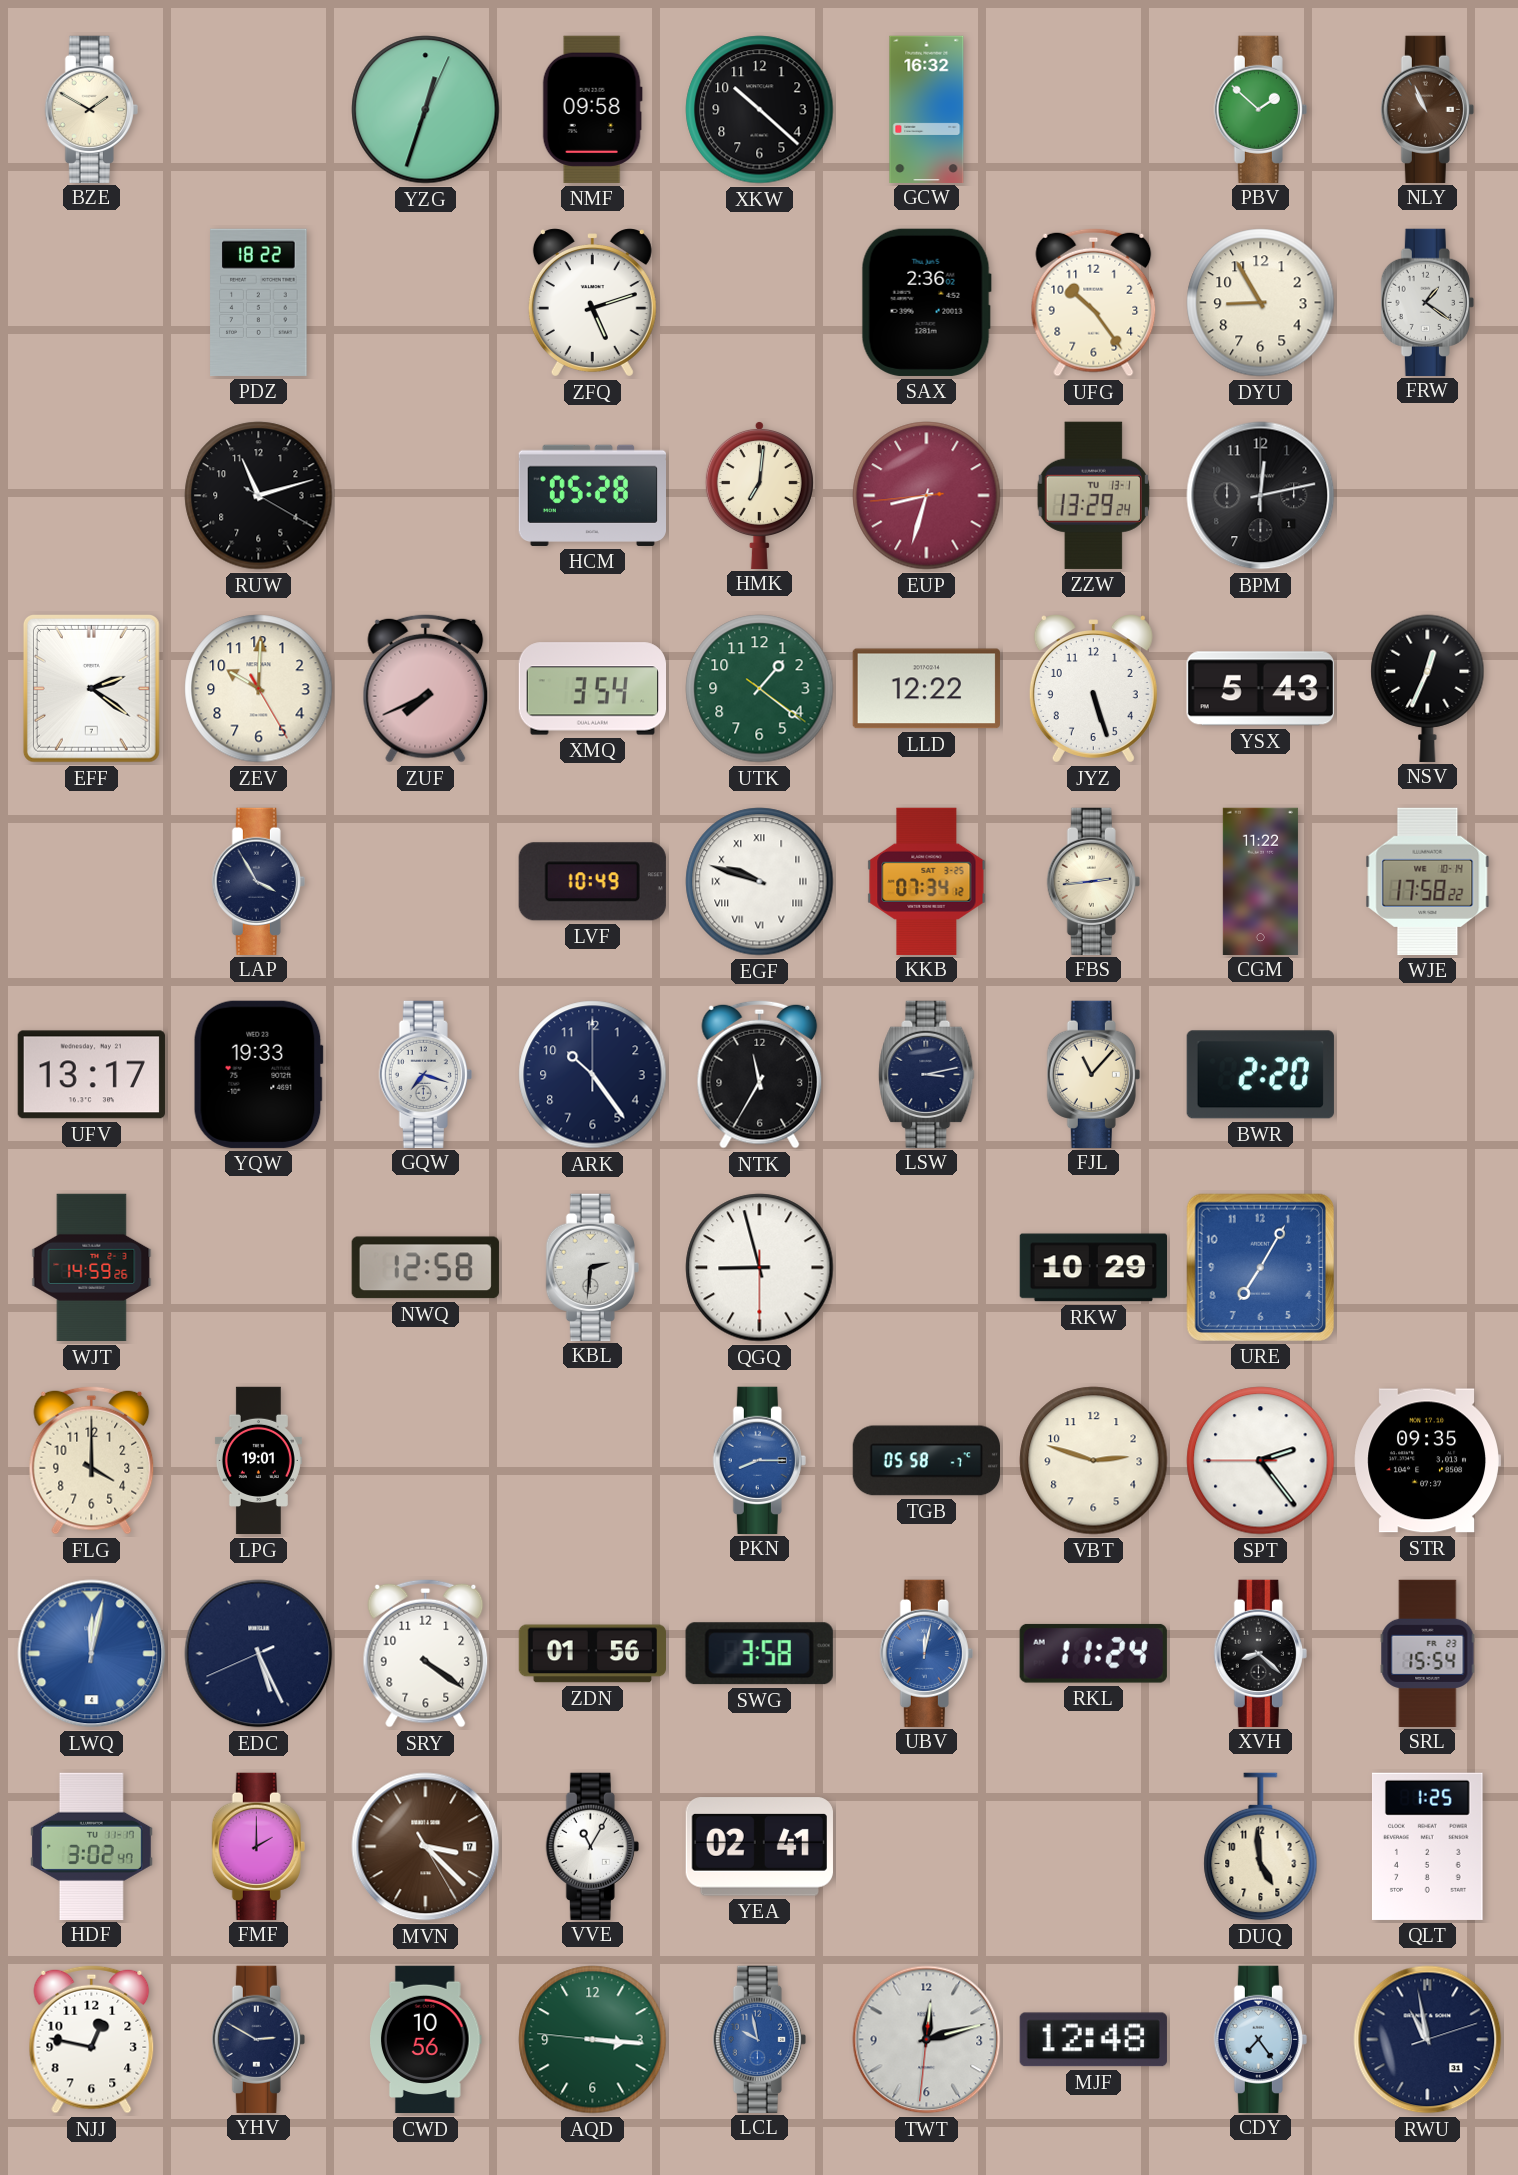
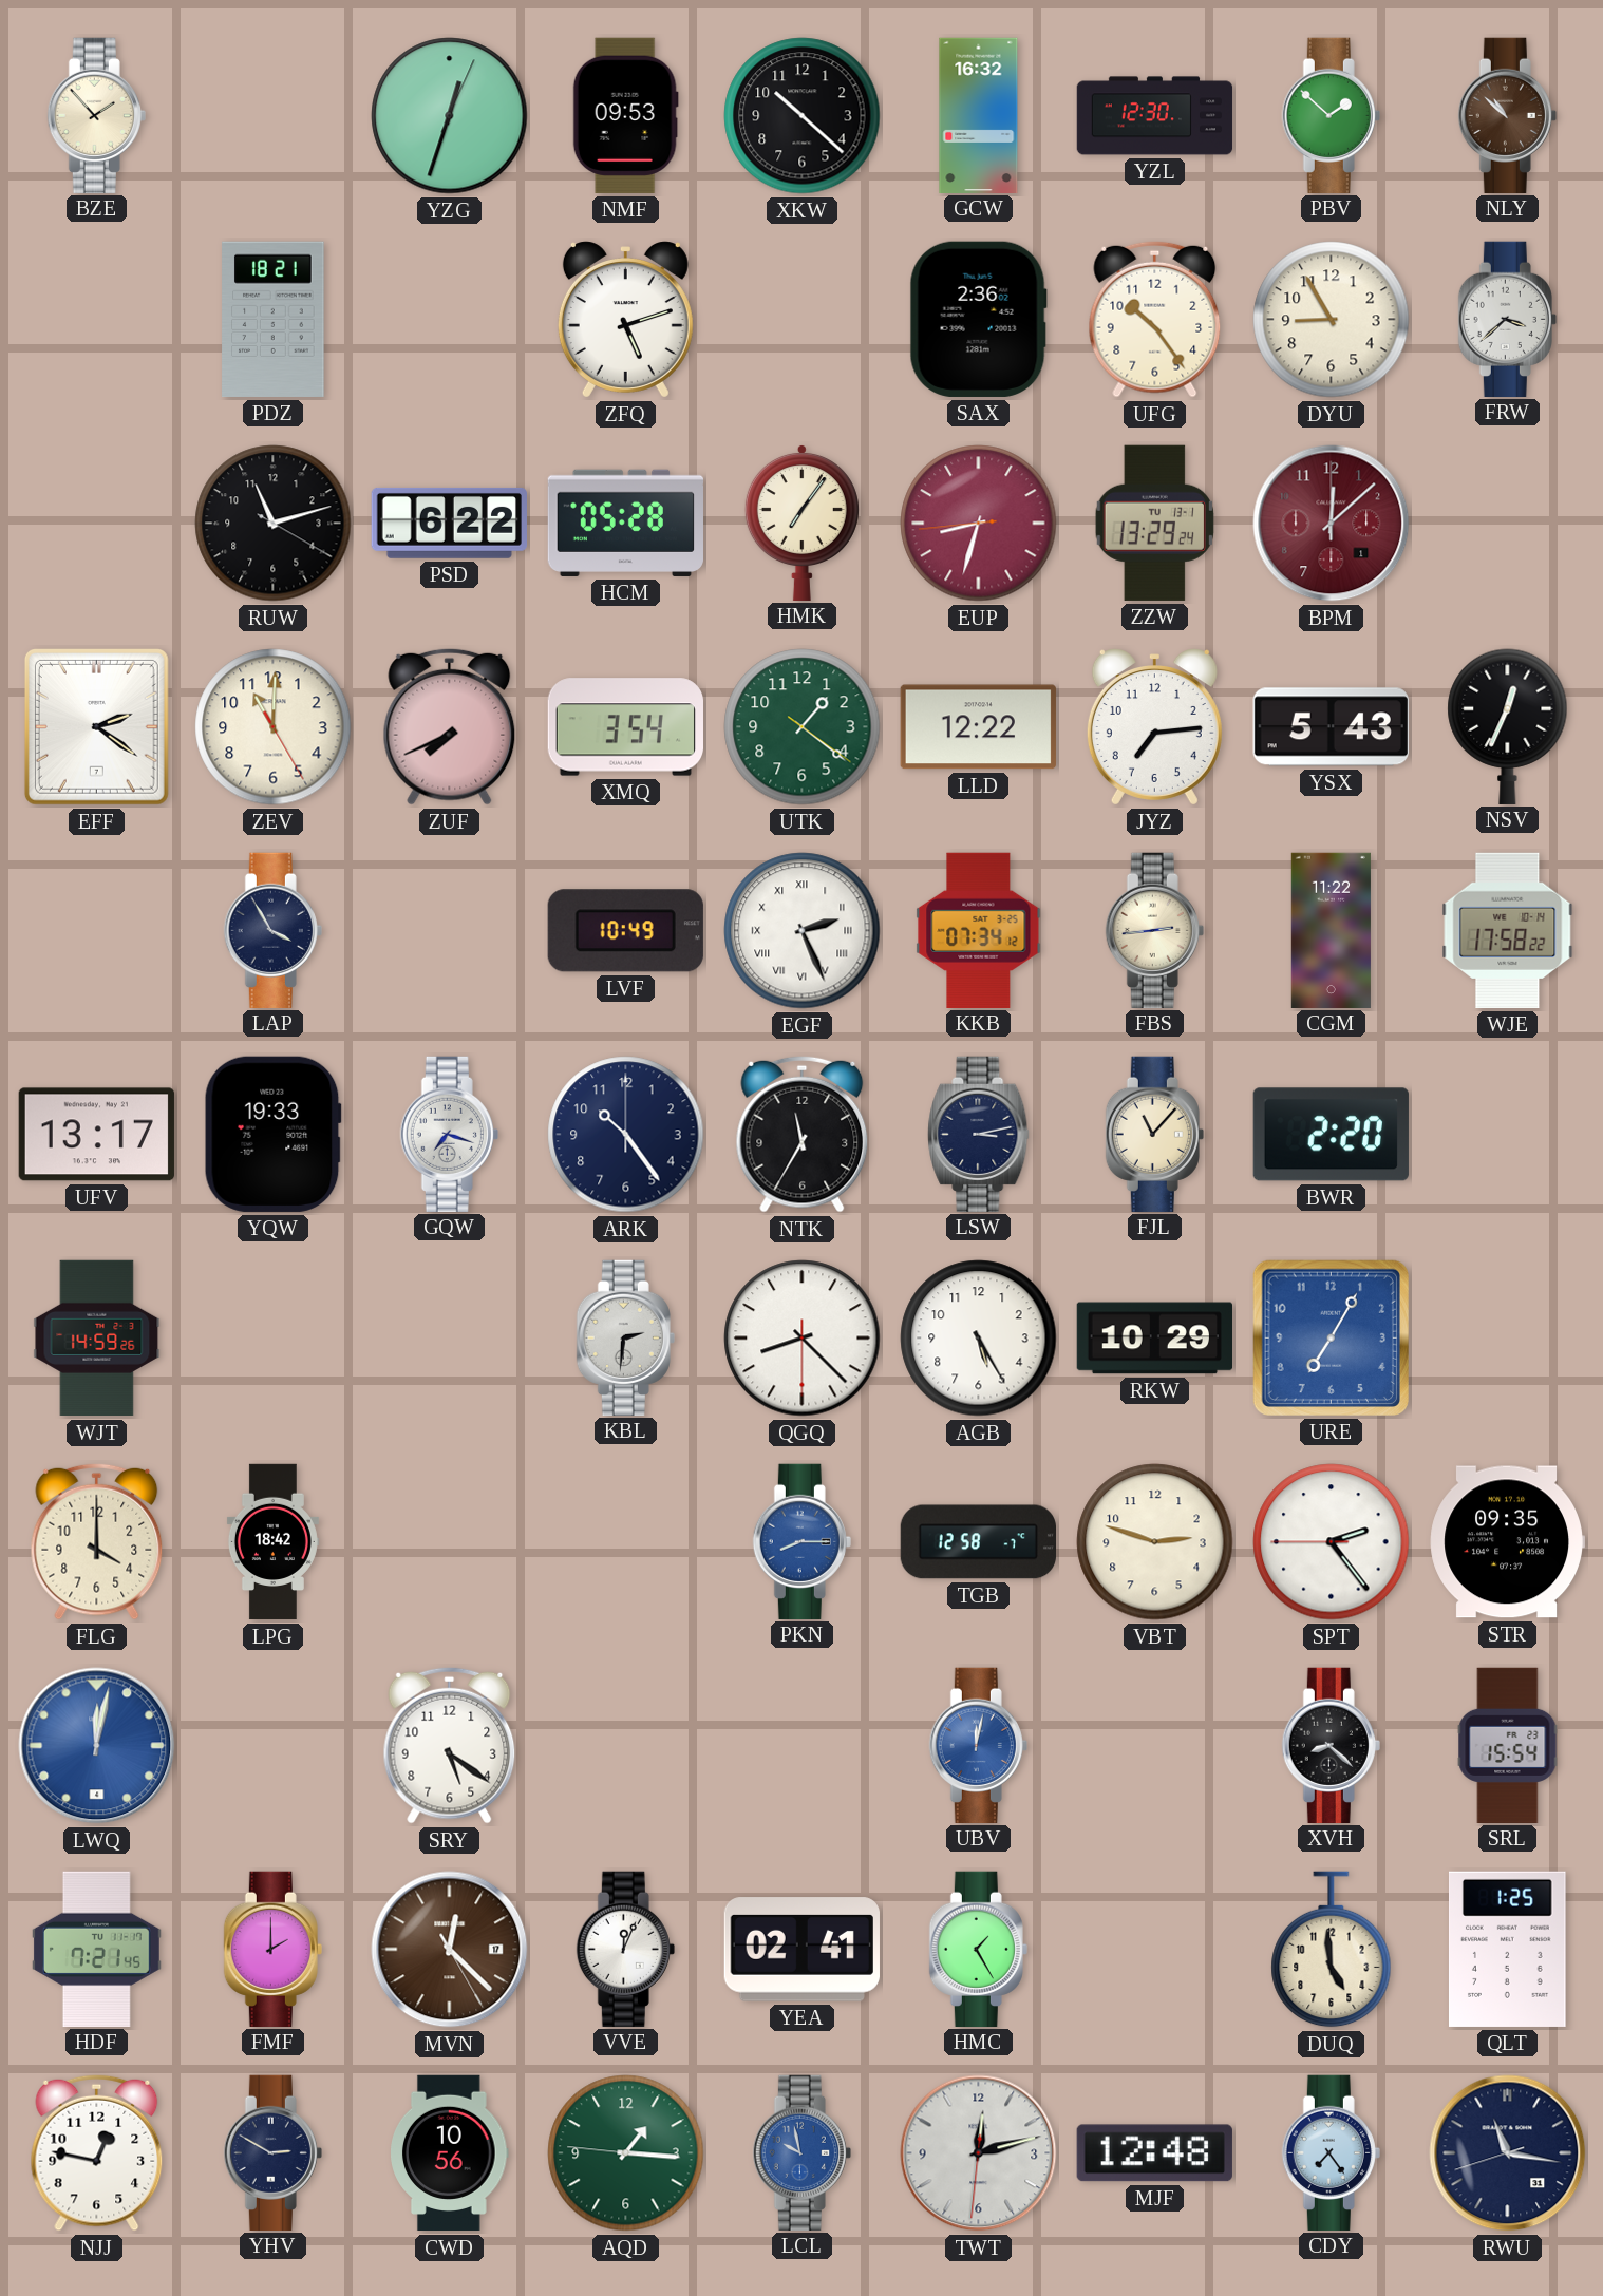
BZE: 1:50 -> 1:53
NMF: 09:58 -> 09:53
YZL: none -> 12:30
NLY: 10:56 -> 10:52
PDZ: 18:22 -> 18:21
FRW: 1:21 -> 3:38
PSD: none -> 6:22
HMK: 7:01 -> 7:06
BPM: 12:13 -> 12:08
BPM dial: black -> burgundy
ZEV: 10:00 -> 11:00
JYZ: 5:27 -> 7:14
EGF: 9:48 -> 2:26
NWQ: 12:58 -> none
QGQ: 8:57 -> 8:22
AGB: none -> 5:25
LPG: 19:01 -> 18:42
TGB: 05:58 -> 12:58
EDC: 5:25 -> none
SRY: 4:21 -> 5:21
ZDN: 01:56 -> none
SWG: 3:58 -> none
RKL: 11:24 -> none
HDF: 3:02 -> 7:21
MVN: 3:22 -> 12:22
VVE: 11:05 -> 12:04
HMC: none -> 1:25
AQD: 3:15 -> 1:15
RWU: 10:58 -> 11:16
